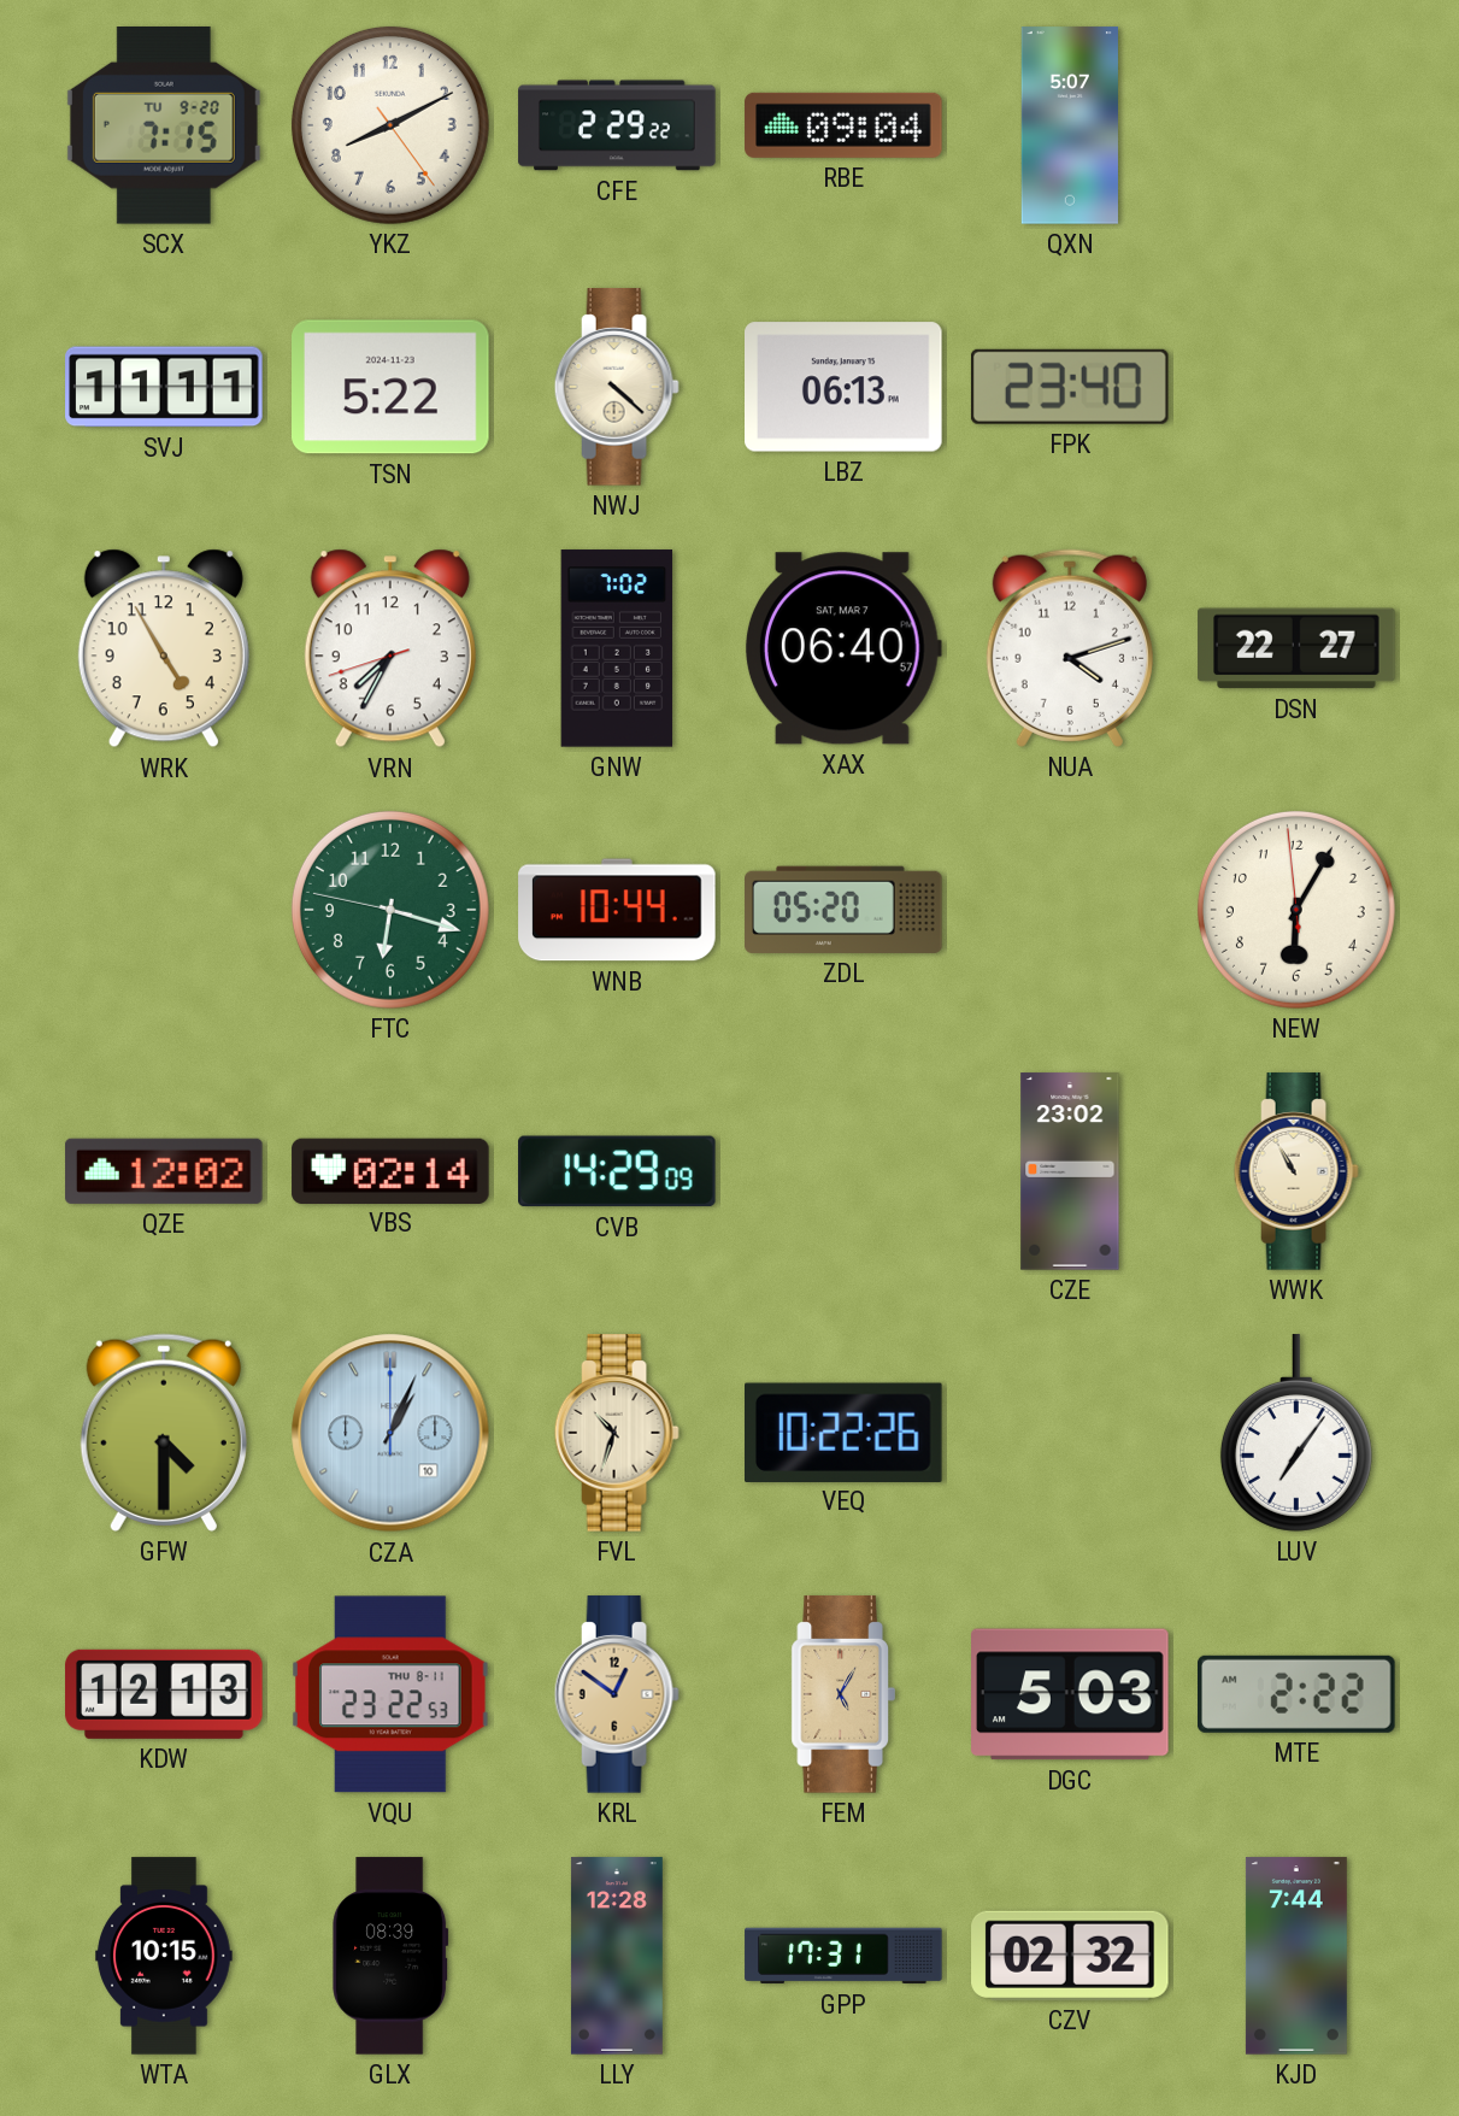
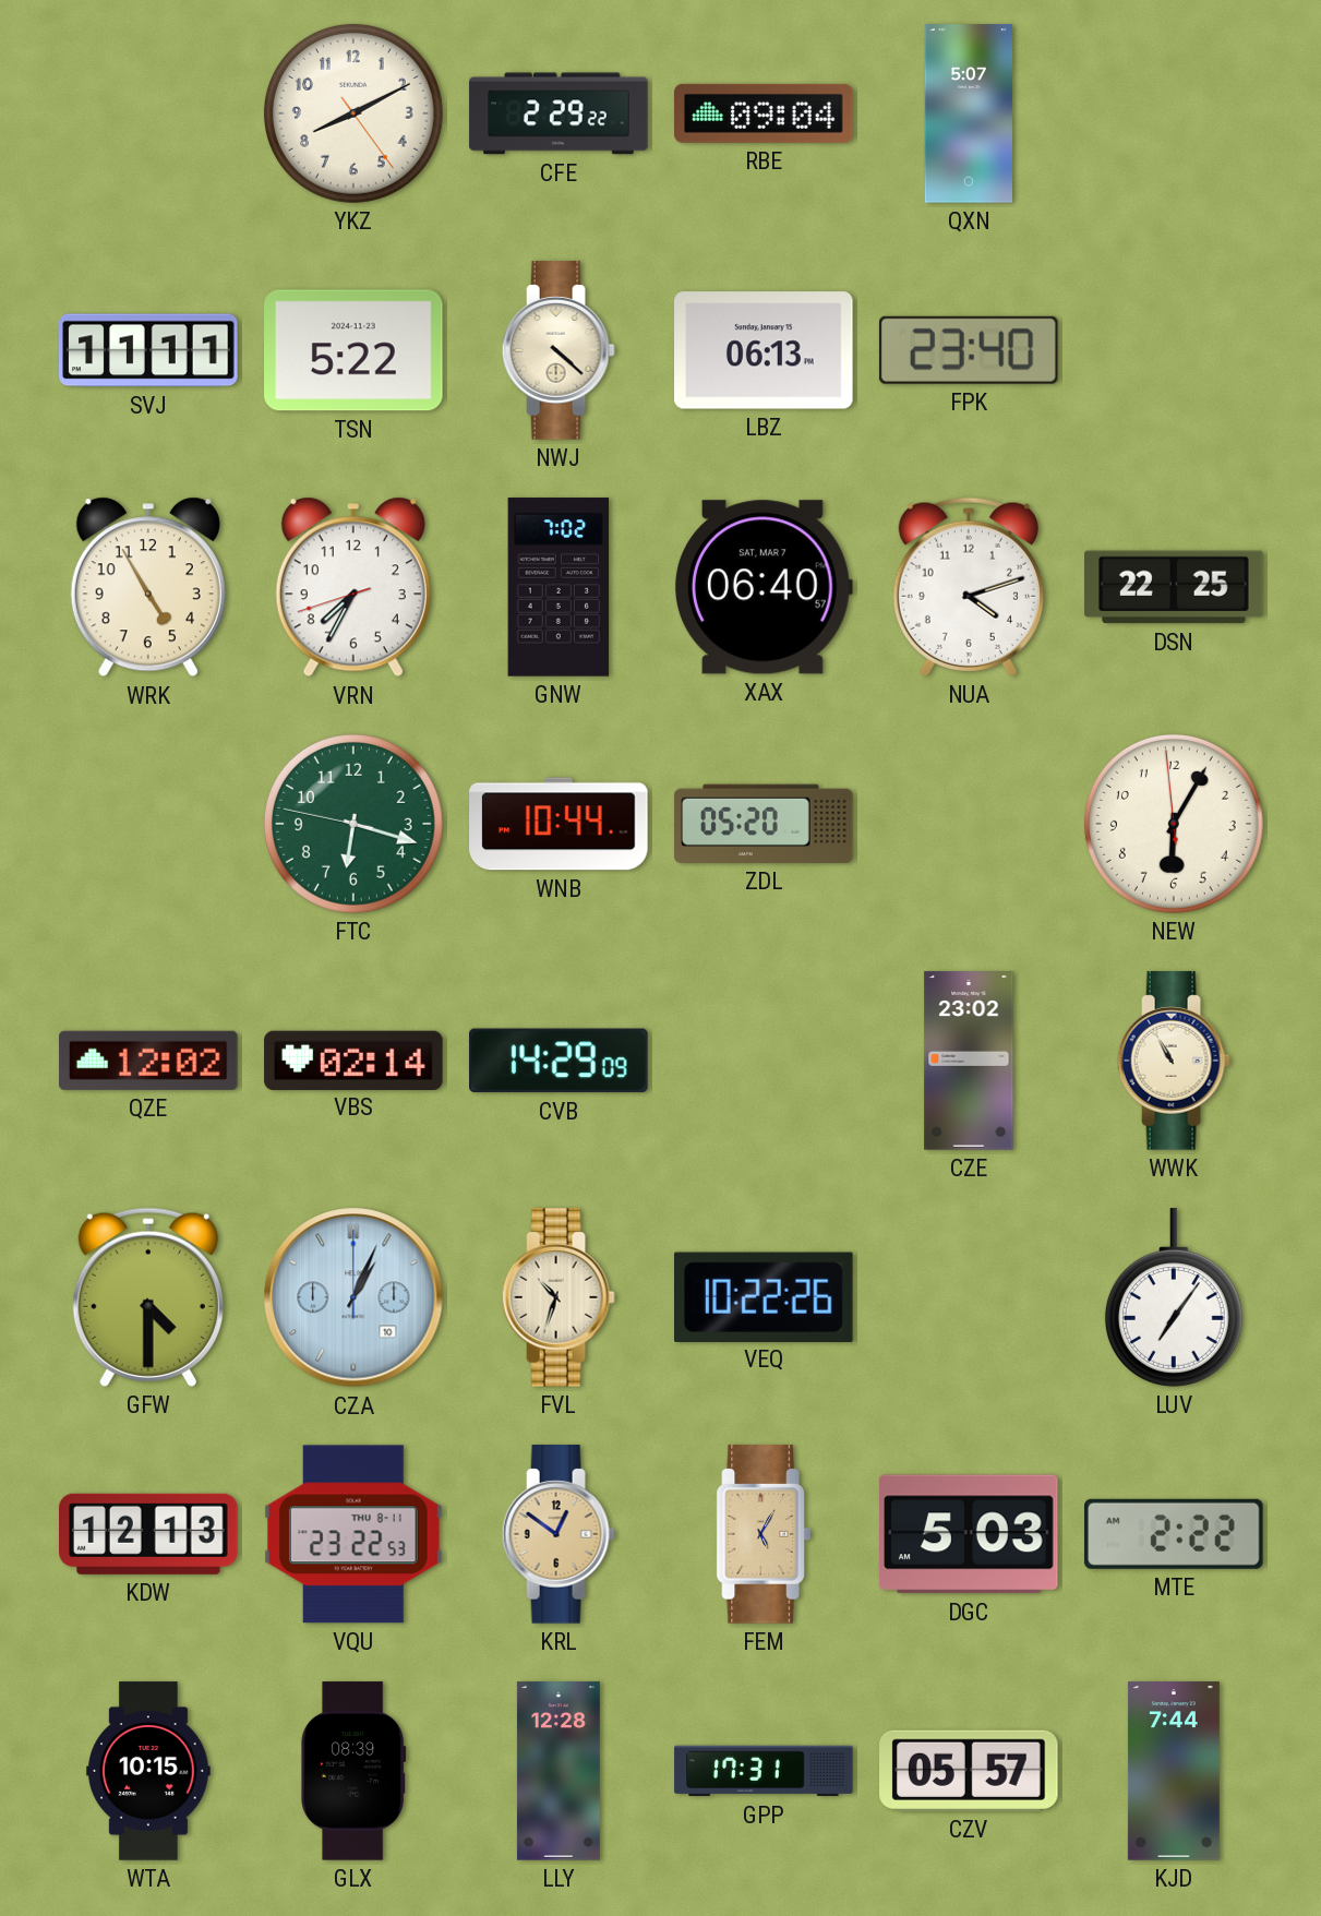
SCX: 7:15 -> none
DSN: 22:27 -> 22:25
CZV: 02:32 -> 05:57
